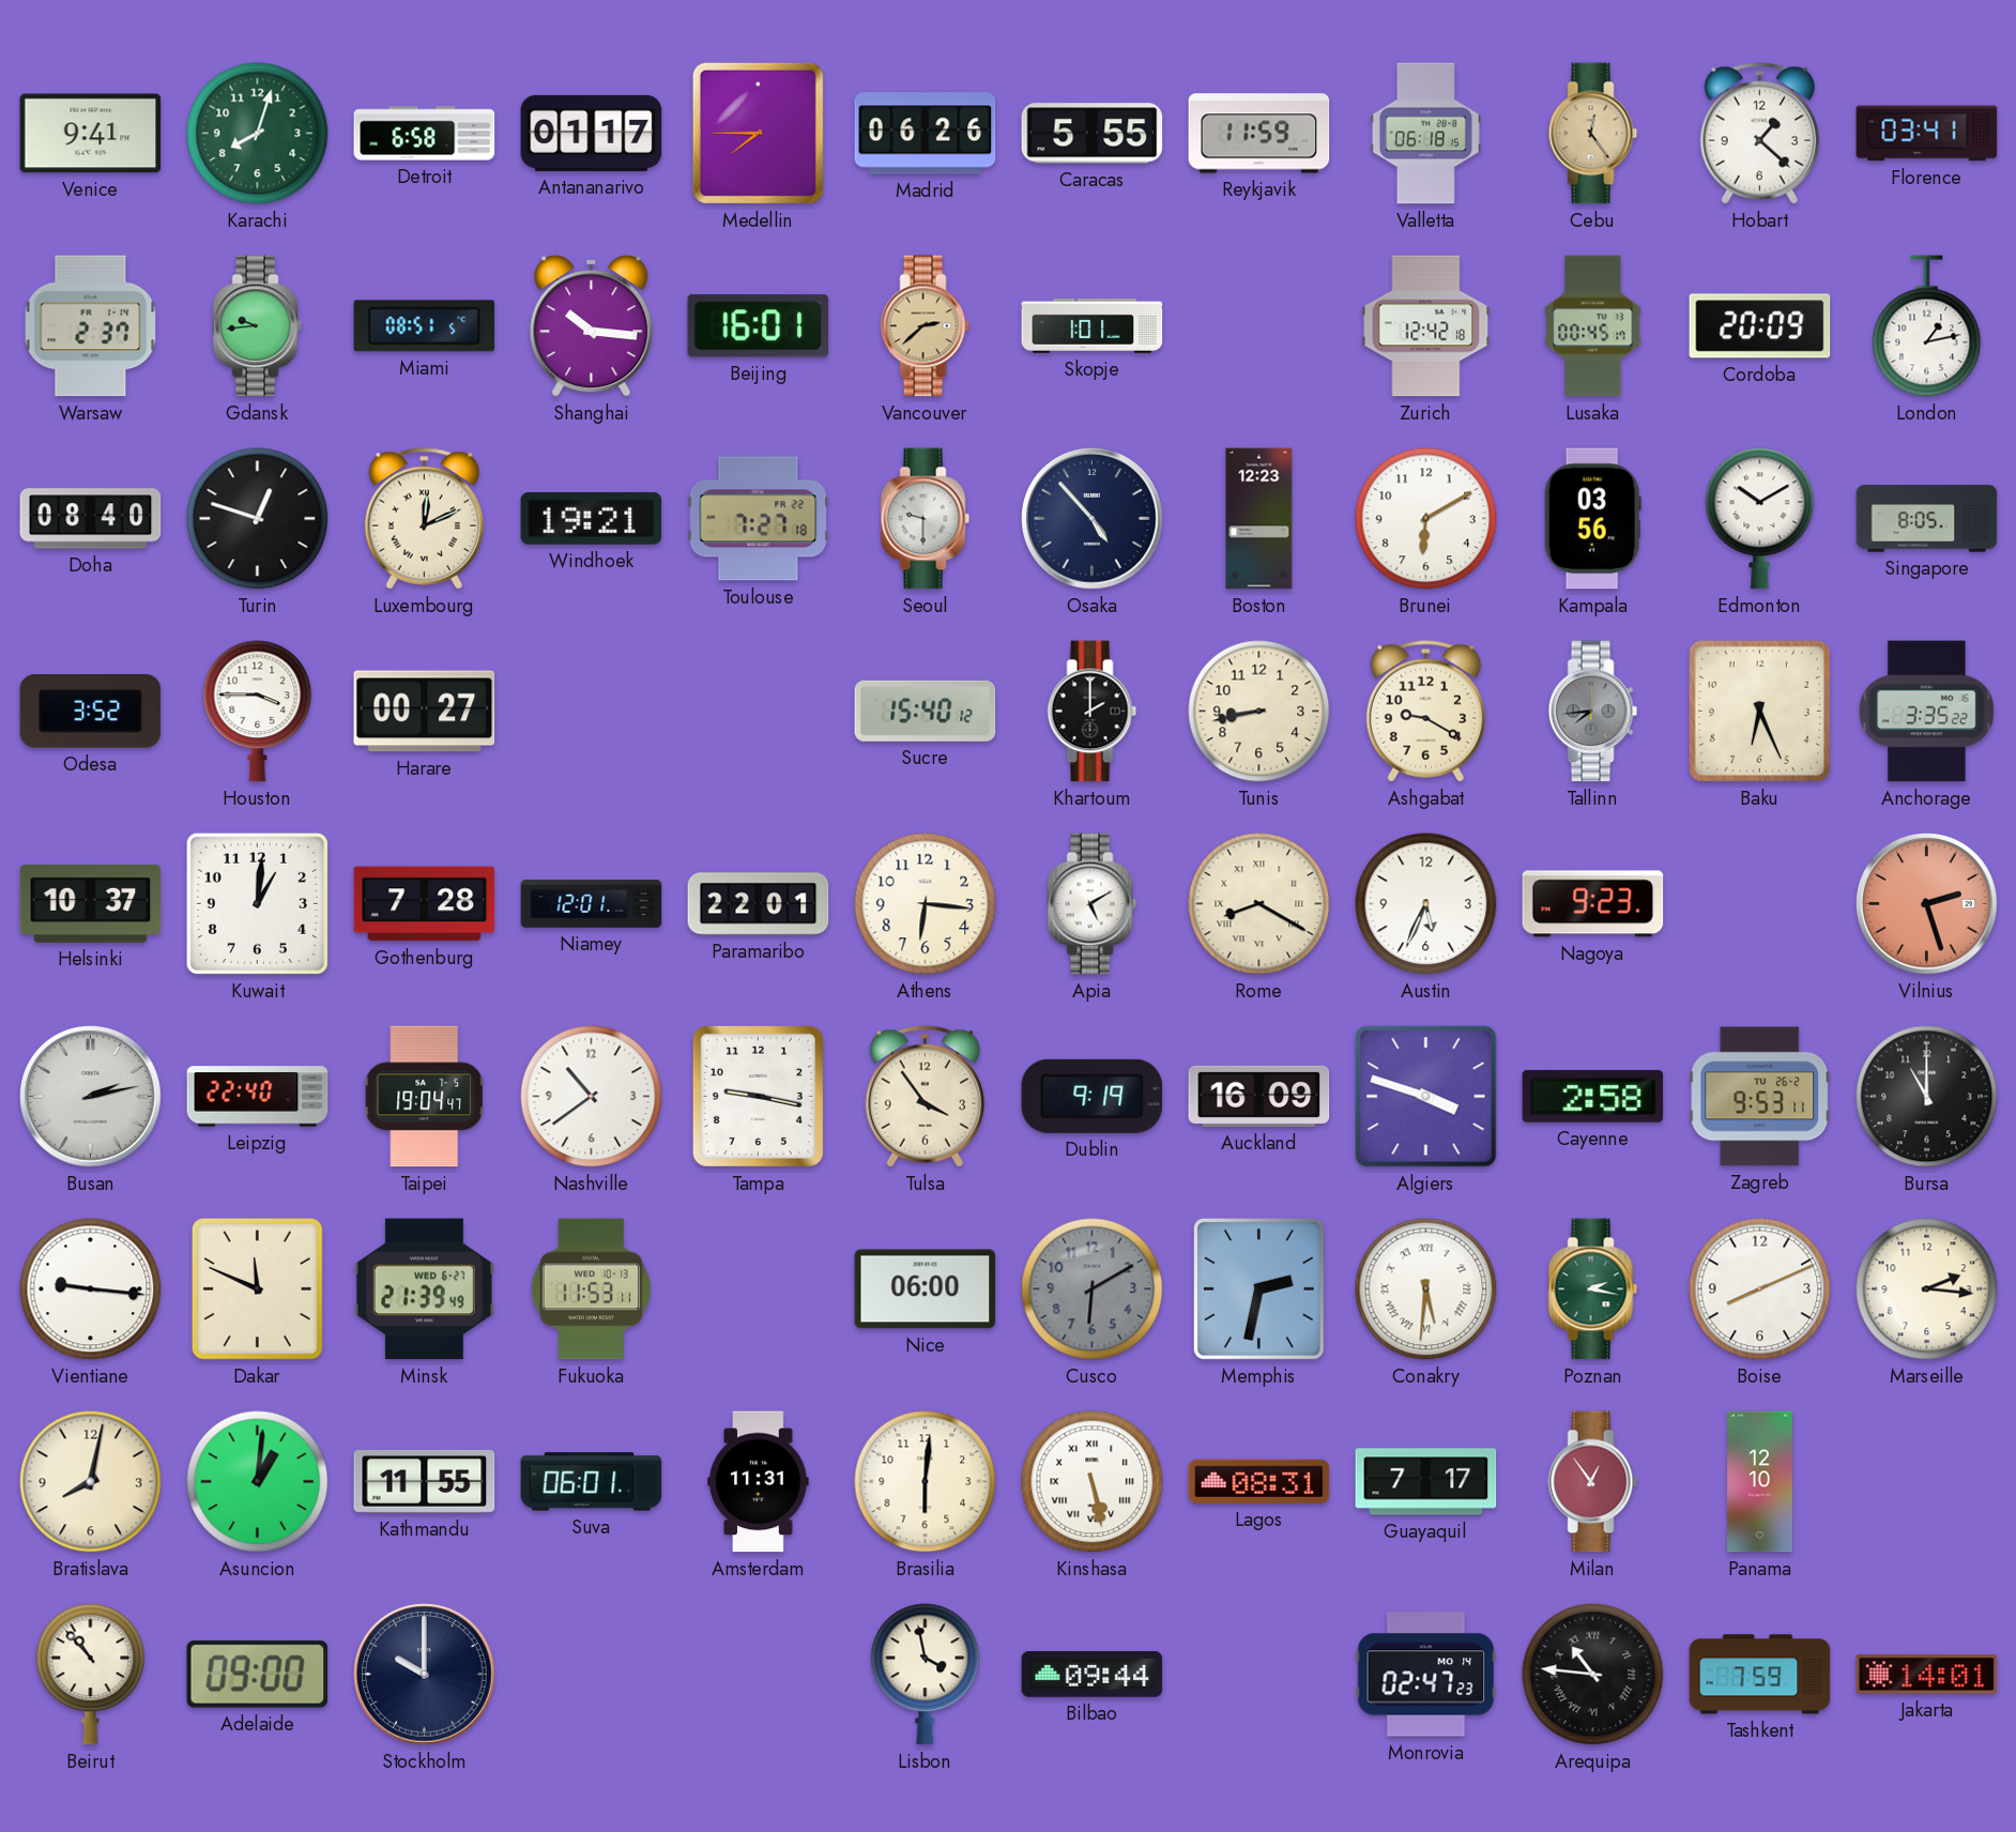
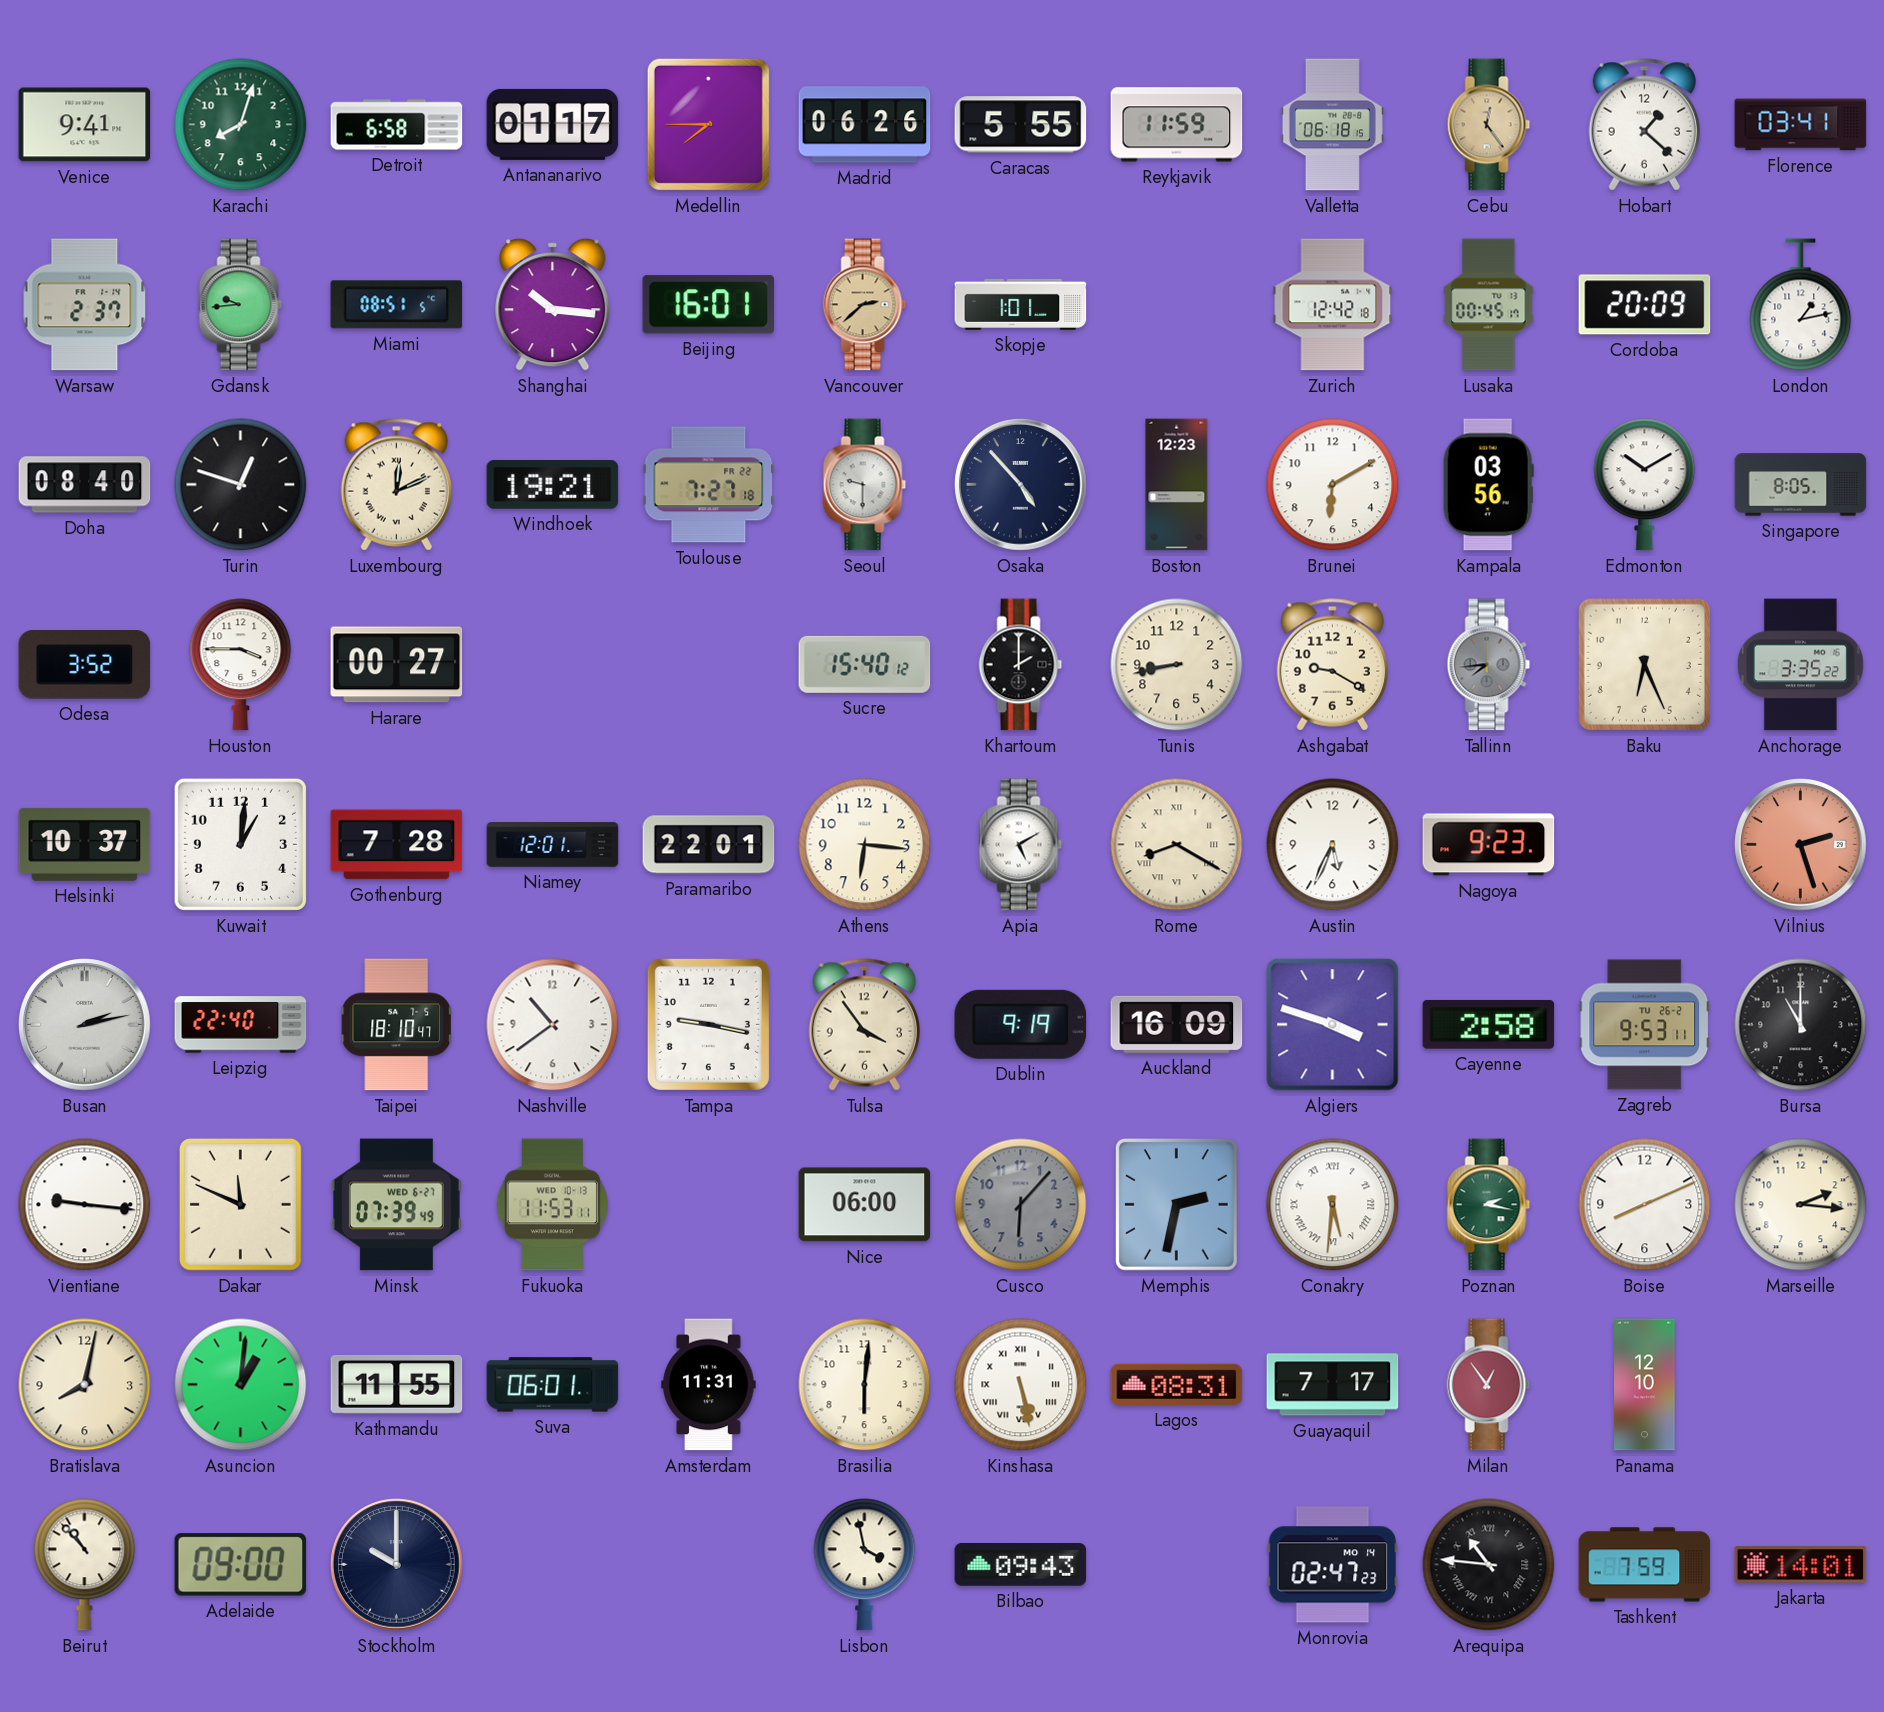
Taipei: 19:04 -> 18:10
Minsk: 21:39 -> 07:39
Cusco: 6:10 -> 6:07
Bilbao: 09:44 -> 09:43
